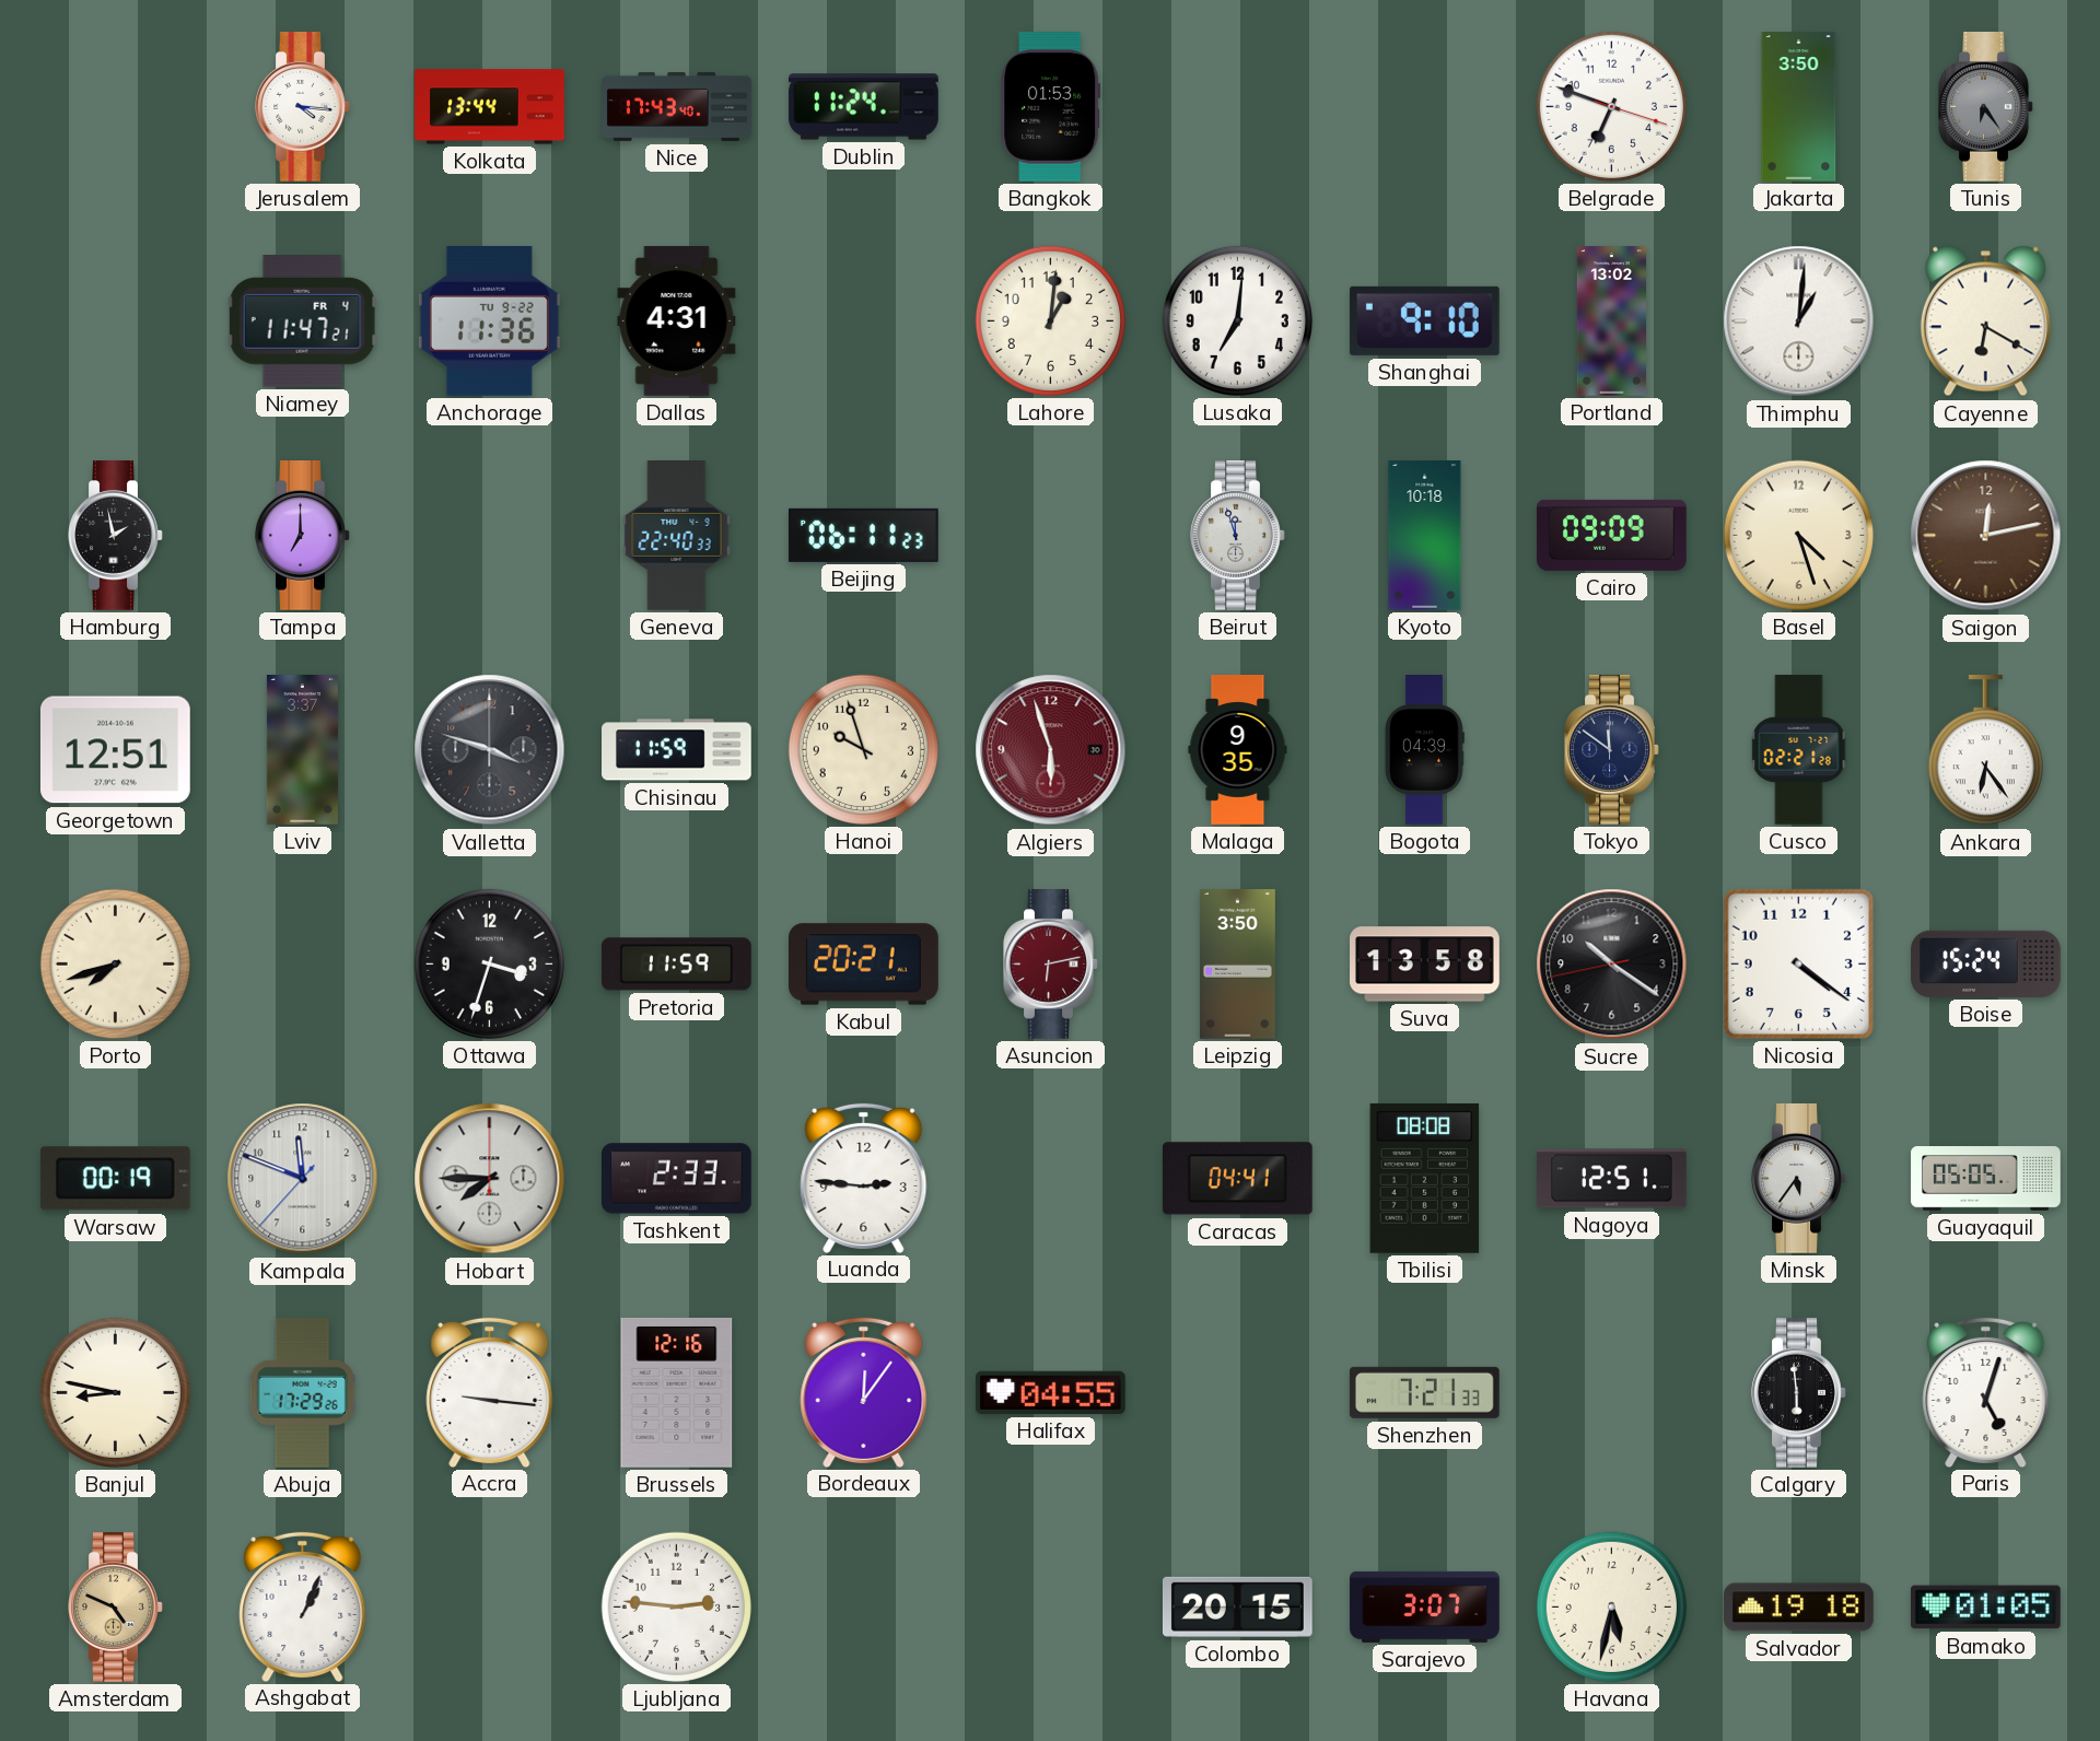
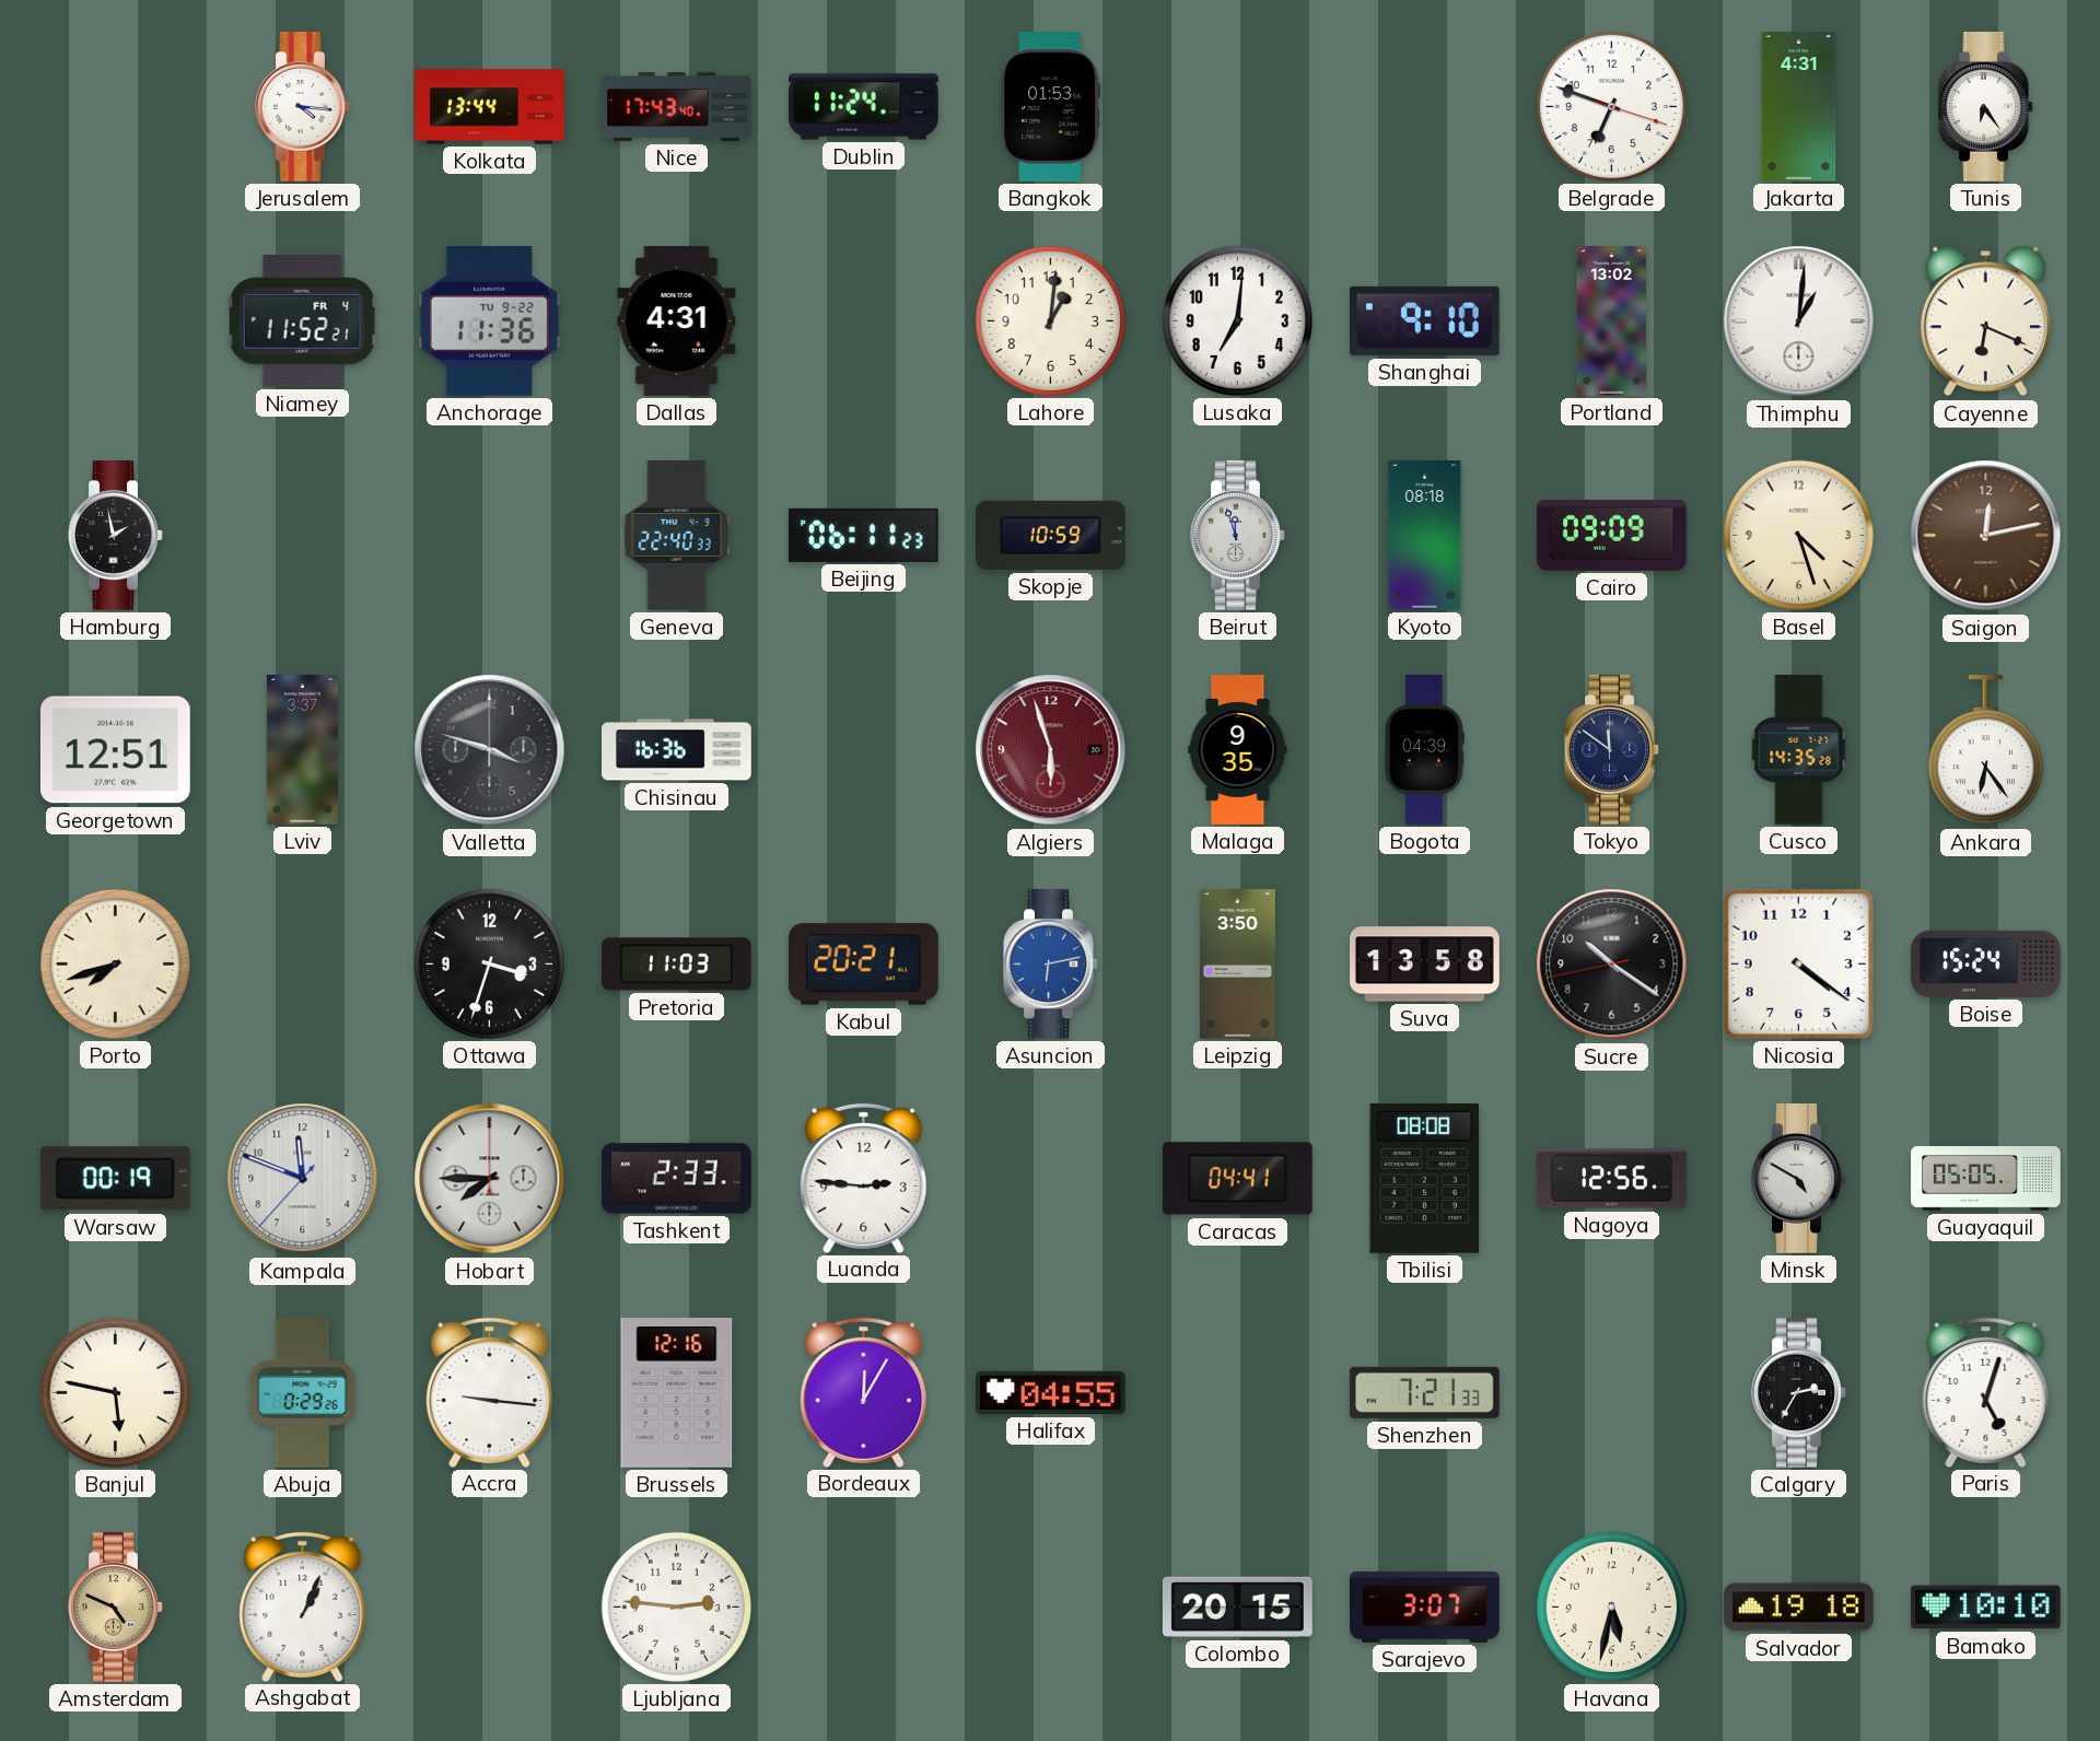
Jakarta: 3:50 -> 4:31
Tunis dial: grey -> white
Niamey: 11:47 -> 11:52
Cayenne: 6:20 -> 6:19
Tampa: 7:00 -> none
Skopje: none -> 10:59
Kyoto: 10:18 -> 08:18
Chisinau: 11:59 -> 16:36
Hanoi: 9:57 -> none
Cusco: 02:21 -> 14:35
Pretoria: 11:59 -> 11:03
Asuncion dial: burgundy -> blue
Nagoya: 12:51 -> 12:56
Minsk: 5:36 -> 4:50
Banjul: 8:47 -> 5:47
Abuja: 17:29 -> 0:29
Bordeaux: 12:06 -> 12:05
Calgary: 5:59 -> 2:35
Bamako: 01:05 -> 10:10
